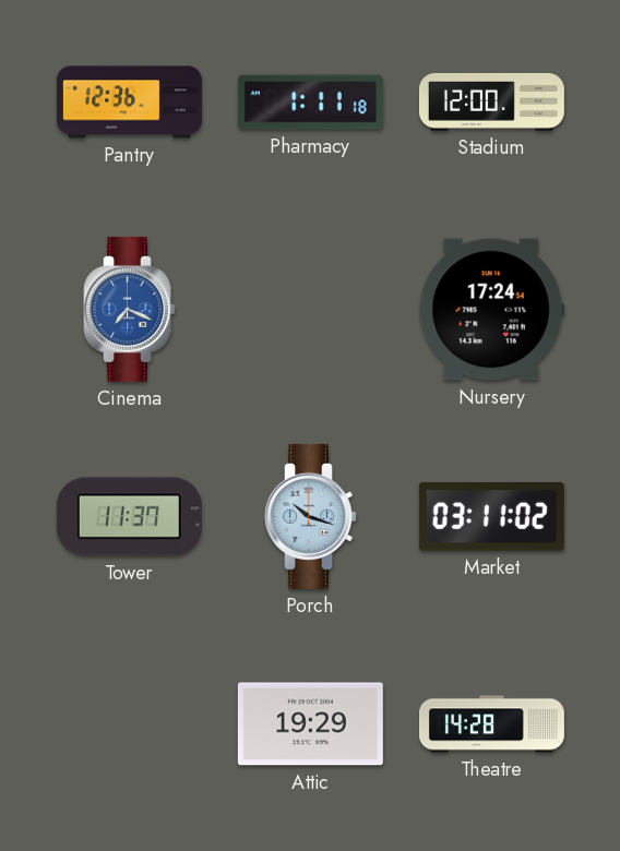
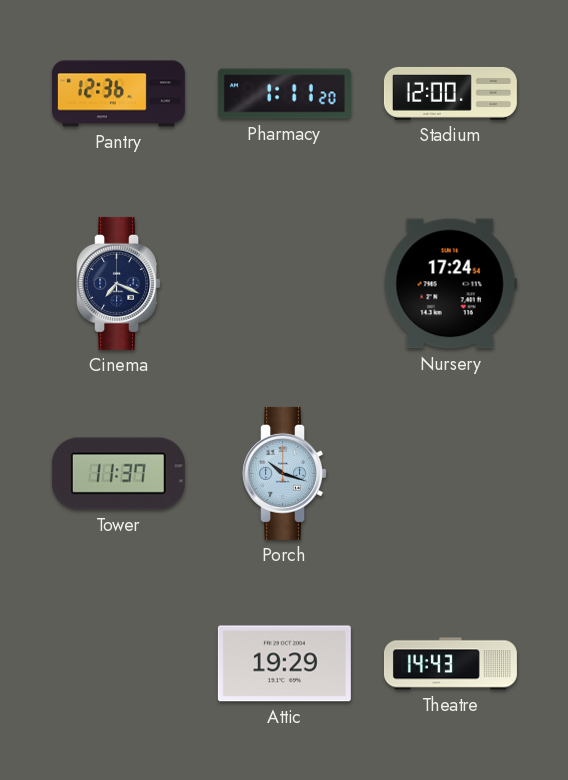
Pharmacy: 1:11:18 -> 1:11:20
Cinema dial: blue -> navy
Market: 03:11 -> none
Theatre: 14:28 -> 14:43
